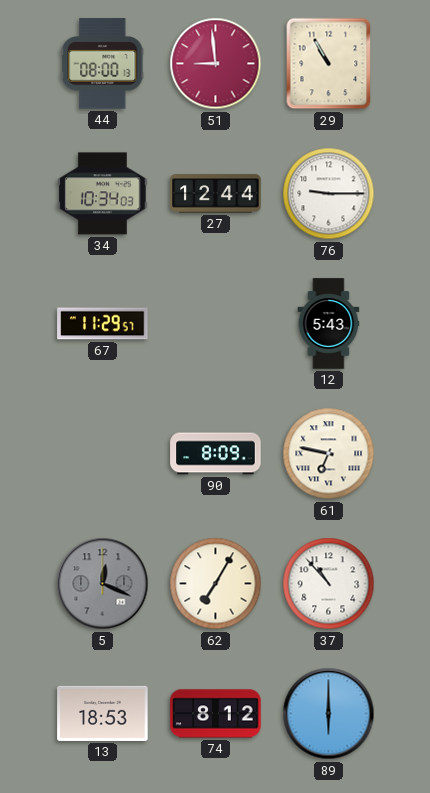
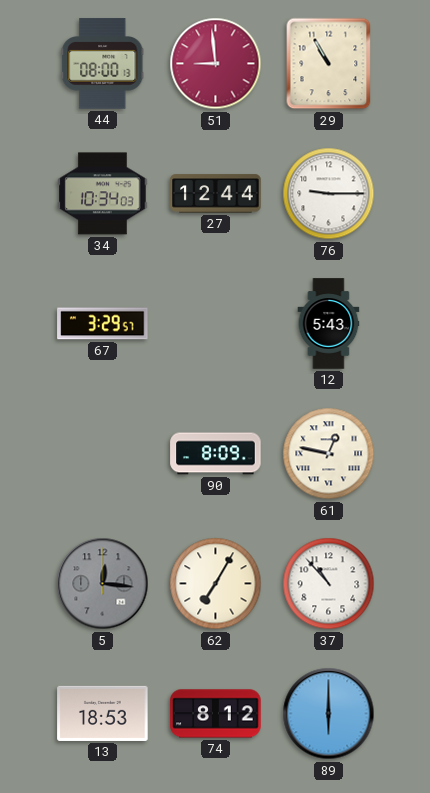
67: 11:29 -> 3:29
61: 6:47 -> 12:47
5: 12:19 -> 12:16
